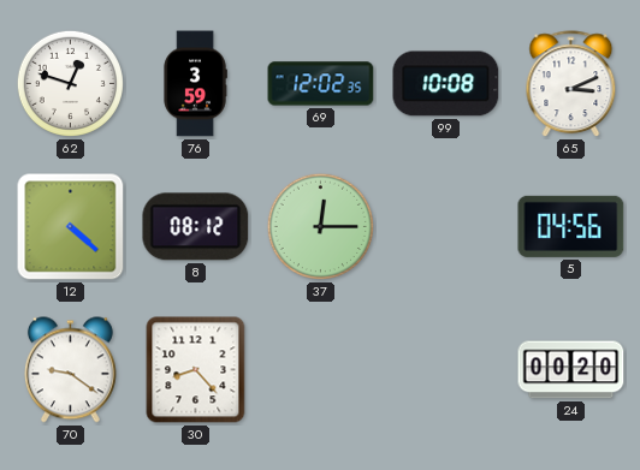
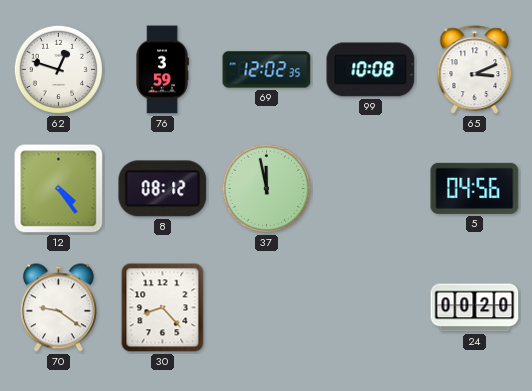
12: 4:22 -> 4:24
37: 12:15 -> 11:58
